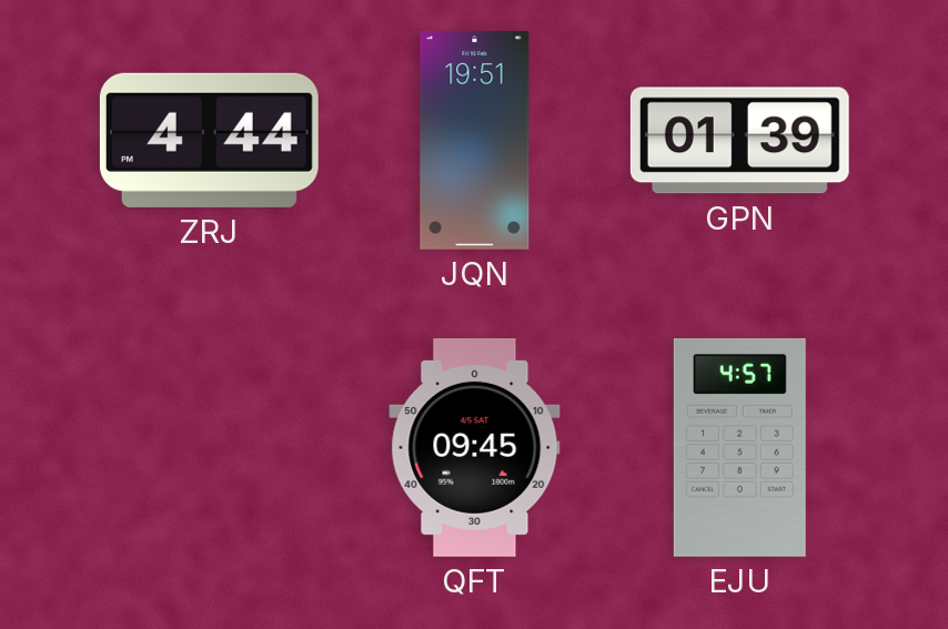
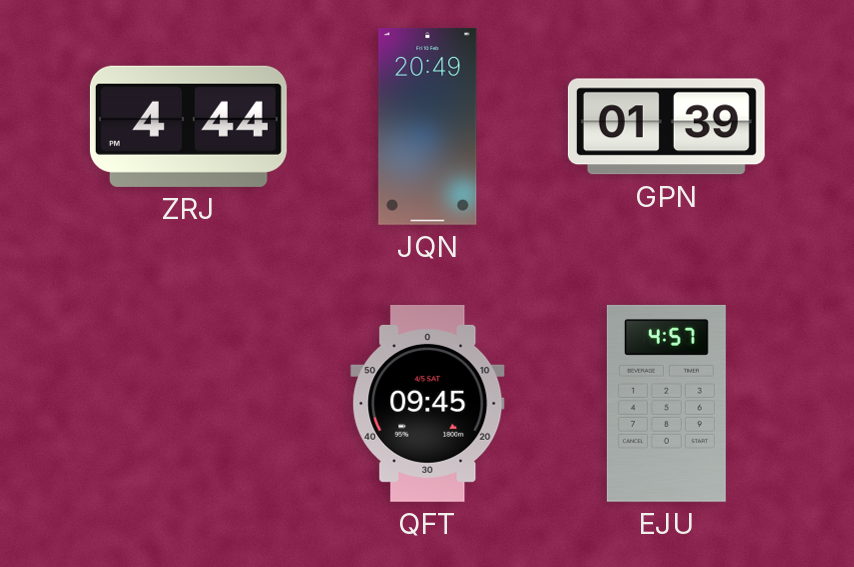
JQN: 19:51 -> 20:49
